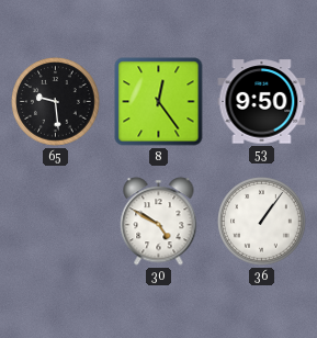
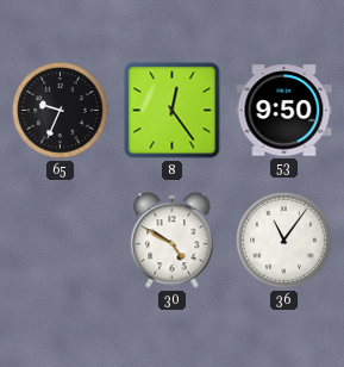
65: 9:29 -> 9:34
36: 1:06 -> 11:06
